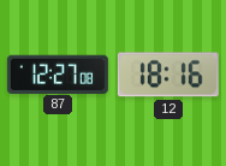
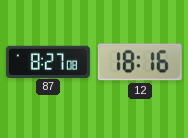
87: 12:27 -> 8:27
